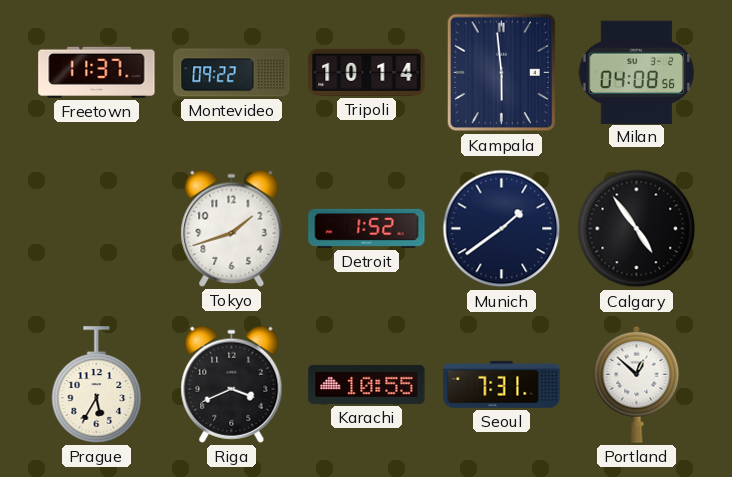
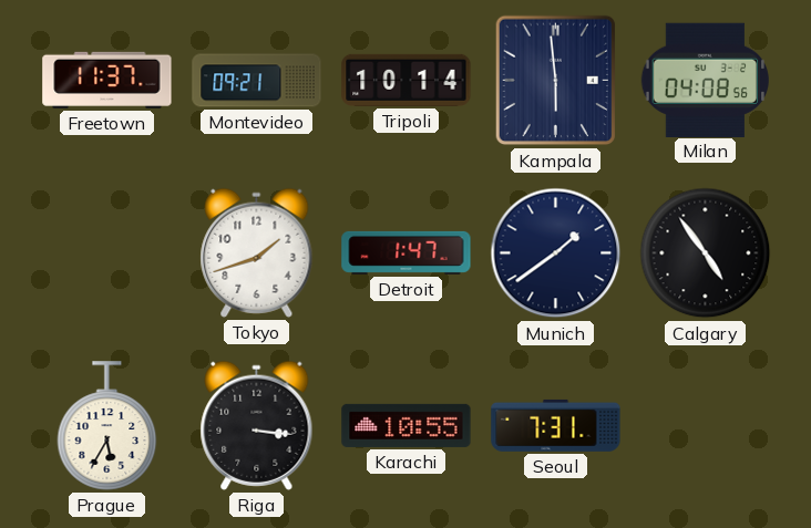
Montevideo: 09:22 -> 09:21
Detroit: 1:52 -> 1:47
Riga: 3:41 -> 3:16
Portland: 12:52 -> none
